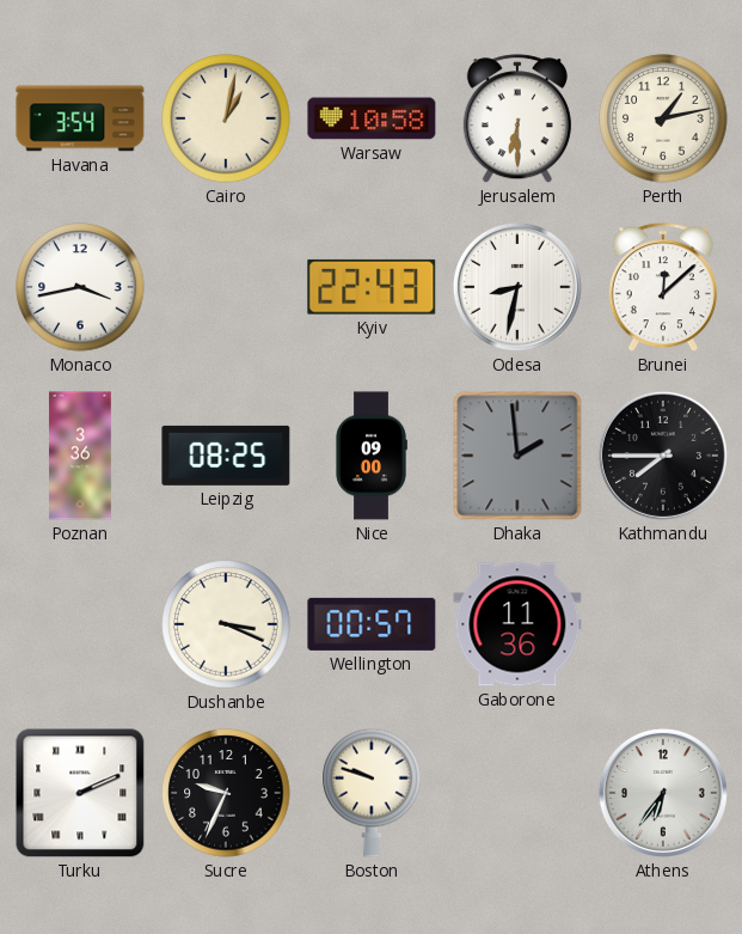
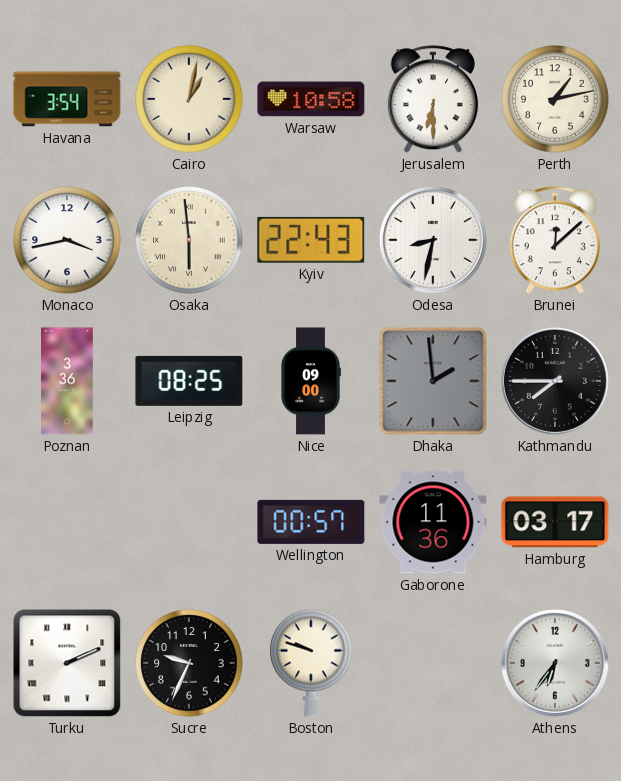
Osaka: none -> 5:59
Dushanbe: 3:19 -> none
Hamburg: none -> 03:17
